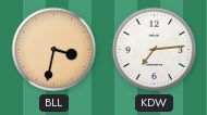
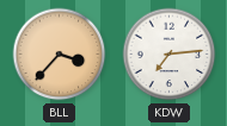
BLL: 3:32 -> 3:37
